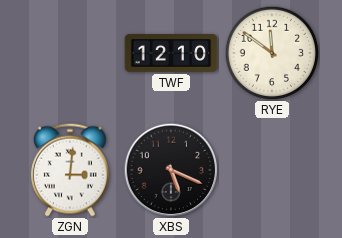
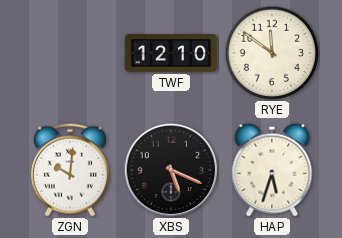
ZGN: 3:01 -> 10:01
HAP: none -> 5:33
